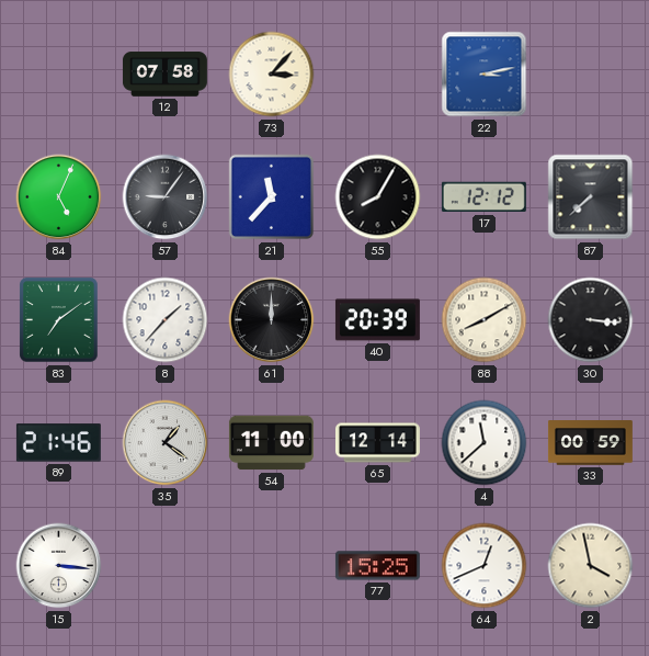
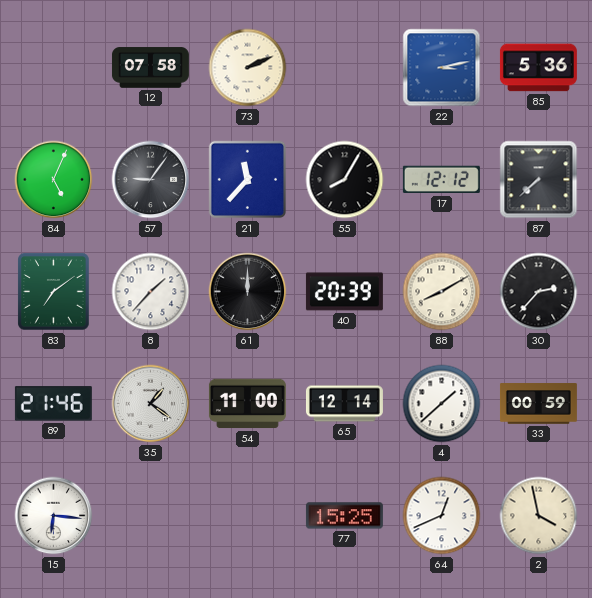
73: 3:07 -> 2:11
85: none -> 5:36
30: 3:16 -> 2:37
4: 11:38 -> 1:38
15: 3:16 -> 6:16
